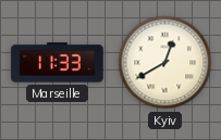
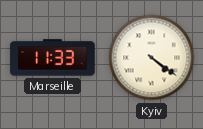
Kyiv: 12:40 -> 4:21
